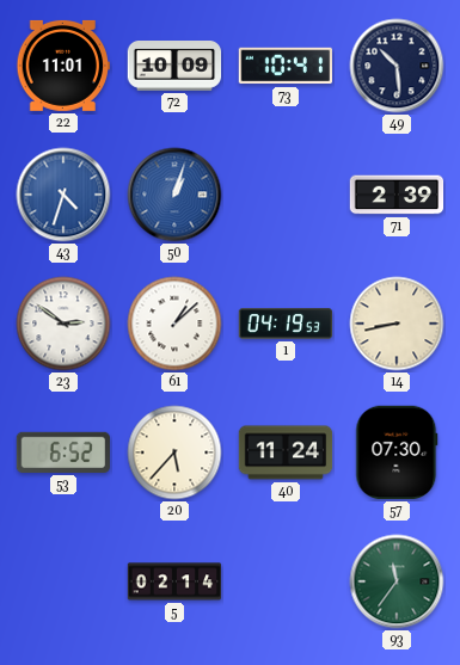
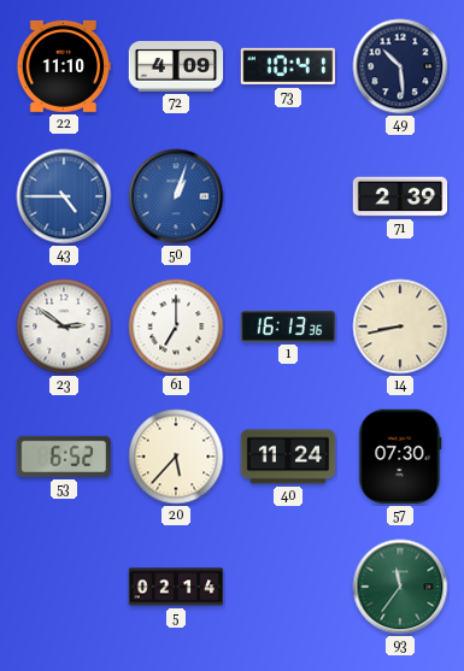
22: 11:01 -> 11:10
72: 10:09 -> 4:09
43: 4:33 -> 4:45
61: 1:08 -> 7:00
1: 04:19 -> 16:13
